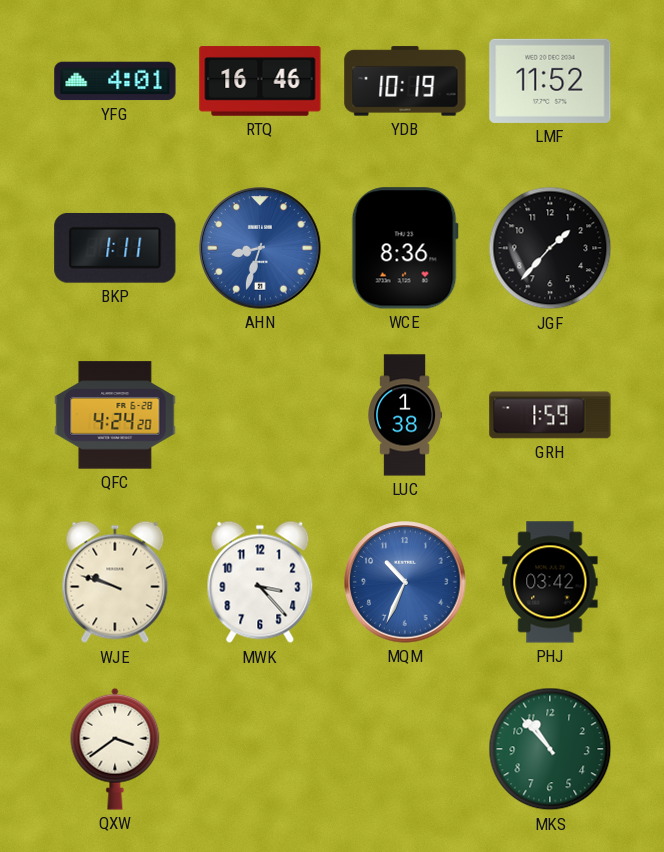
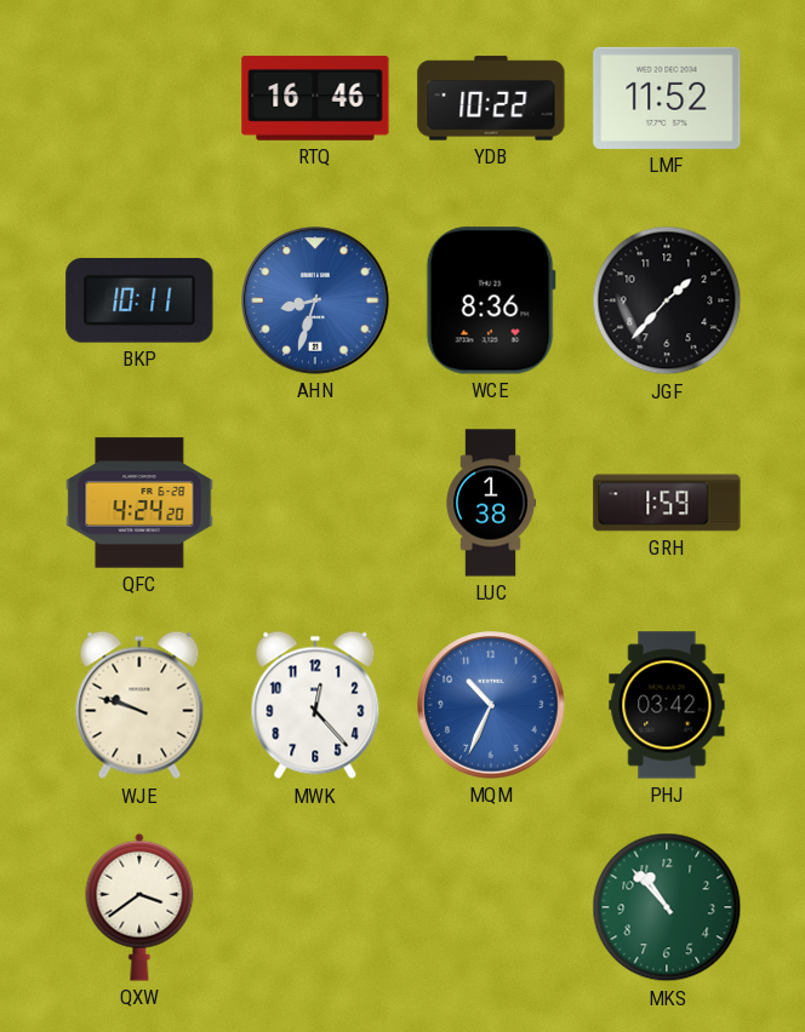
YFG: 4:01 -> none
YDB: 10:19 -> 10:22
BKP: 1:11 -> 10:11
MWK: 3:23 -> 12:23
